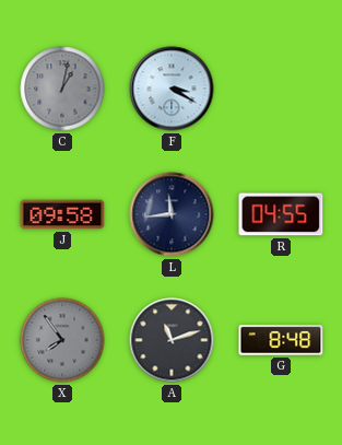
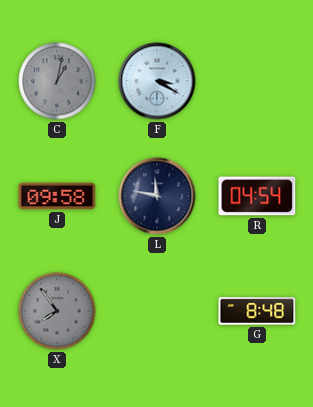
L: 11:44 -> 11:47
R: 04:55 -> 04:54
A: 11:12 -> none
